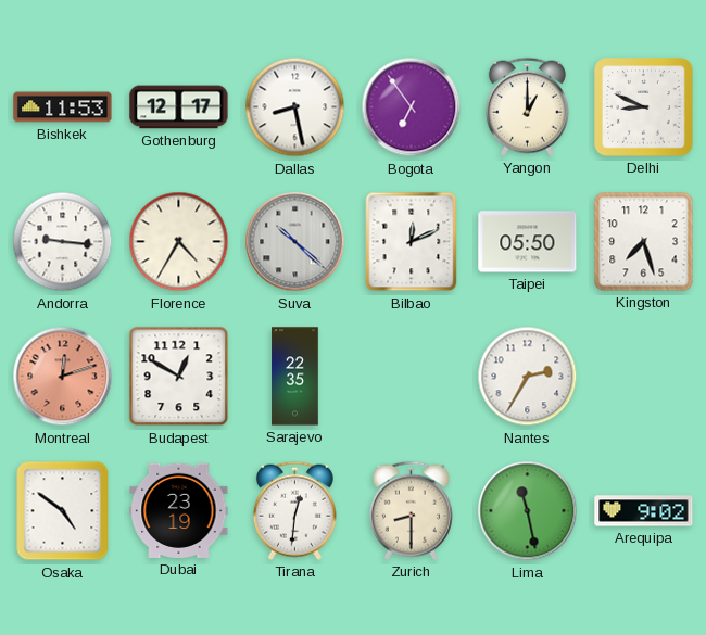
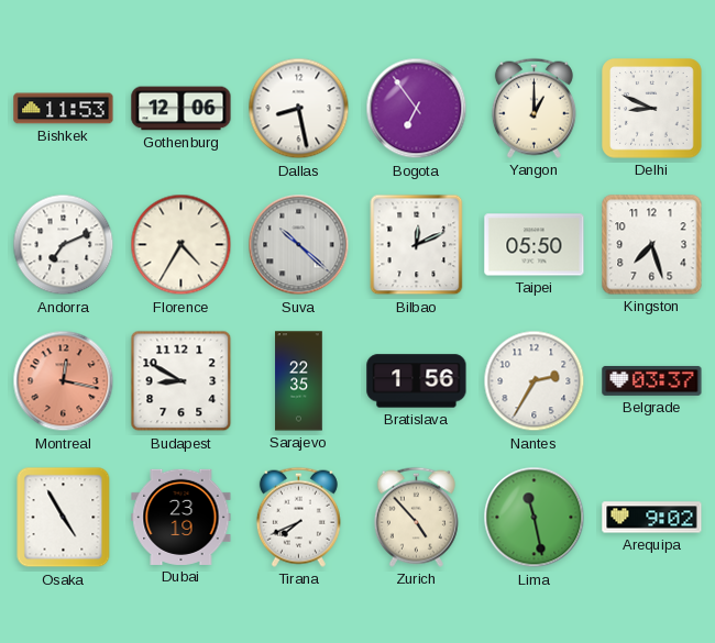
Gothenburg: 12:17 -> 12:06
Andorra: 9:16 -> 7:11
Montreal: 12:12 -> 12:17
Budapest: 12:50 -> 8:50
Bratislava: none -> 1:56
Belgrade: none -> 03:37
Osaka: 4:51 -> 4:55
Tirana: 12:31 -> 7:41
Zurich: 8:30 -> 4:53
